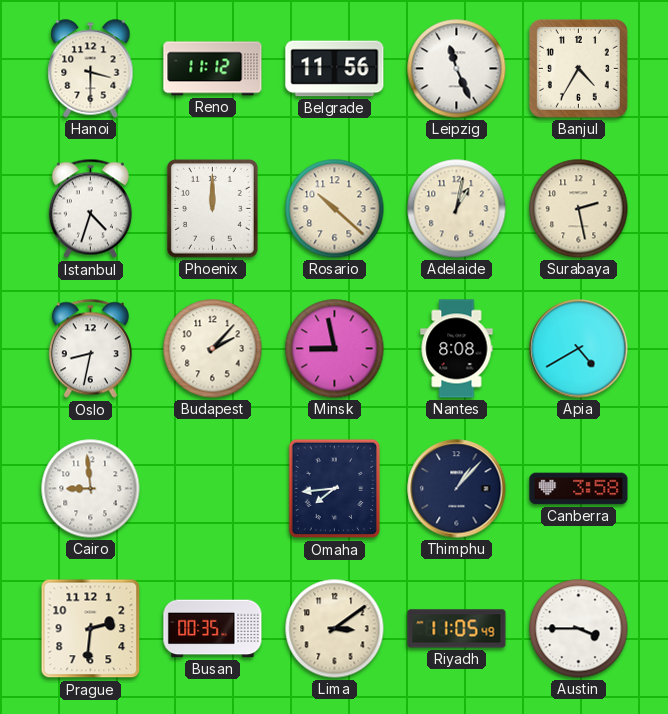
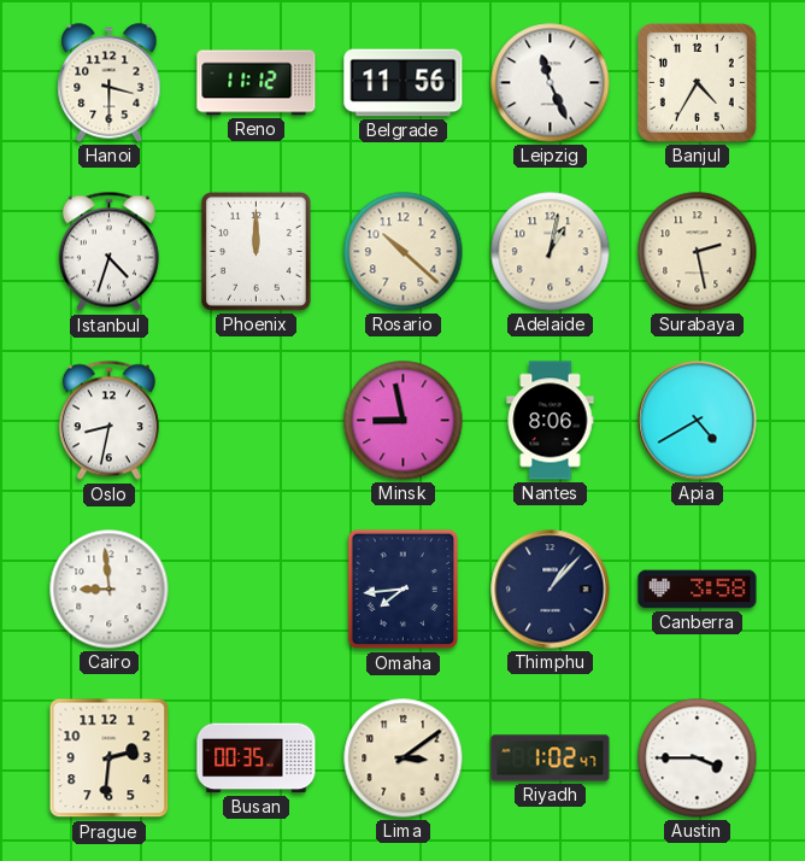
Budapest: 2:07 -> none
Nantes: 8:08 -> 8:06
Riyadh: 11:05 -> 1:02
